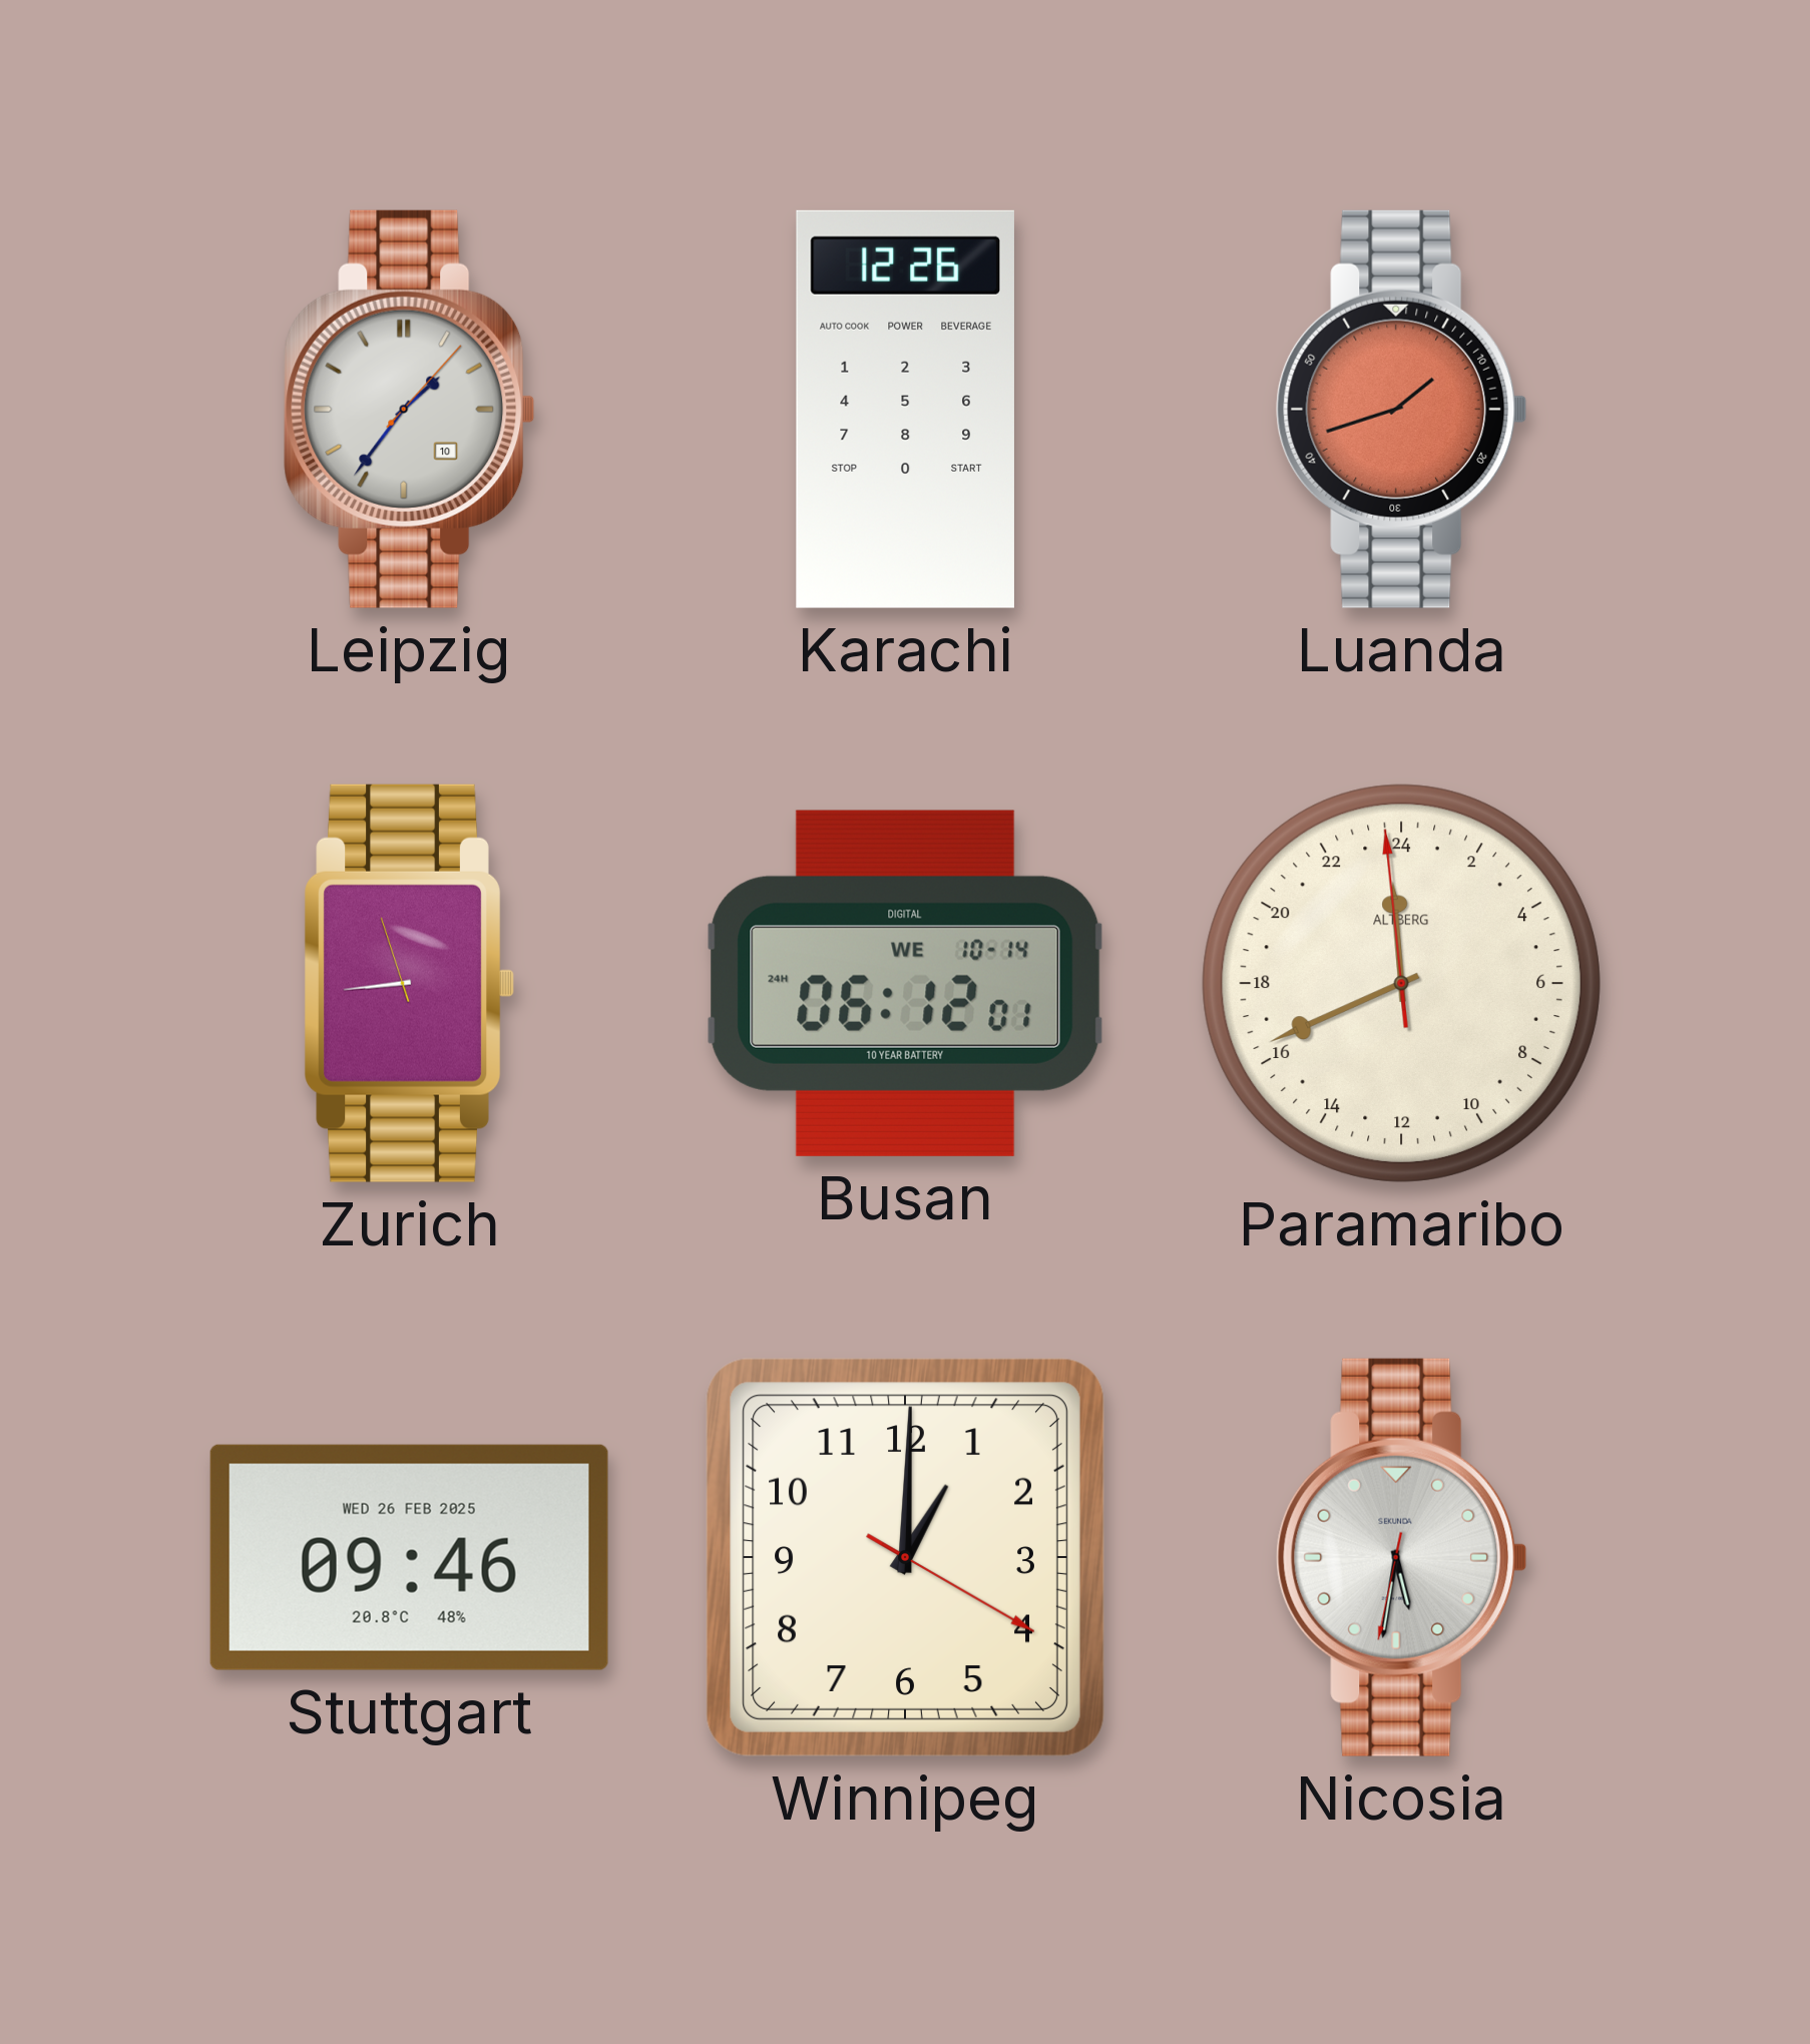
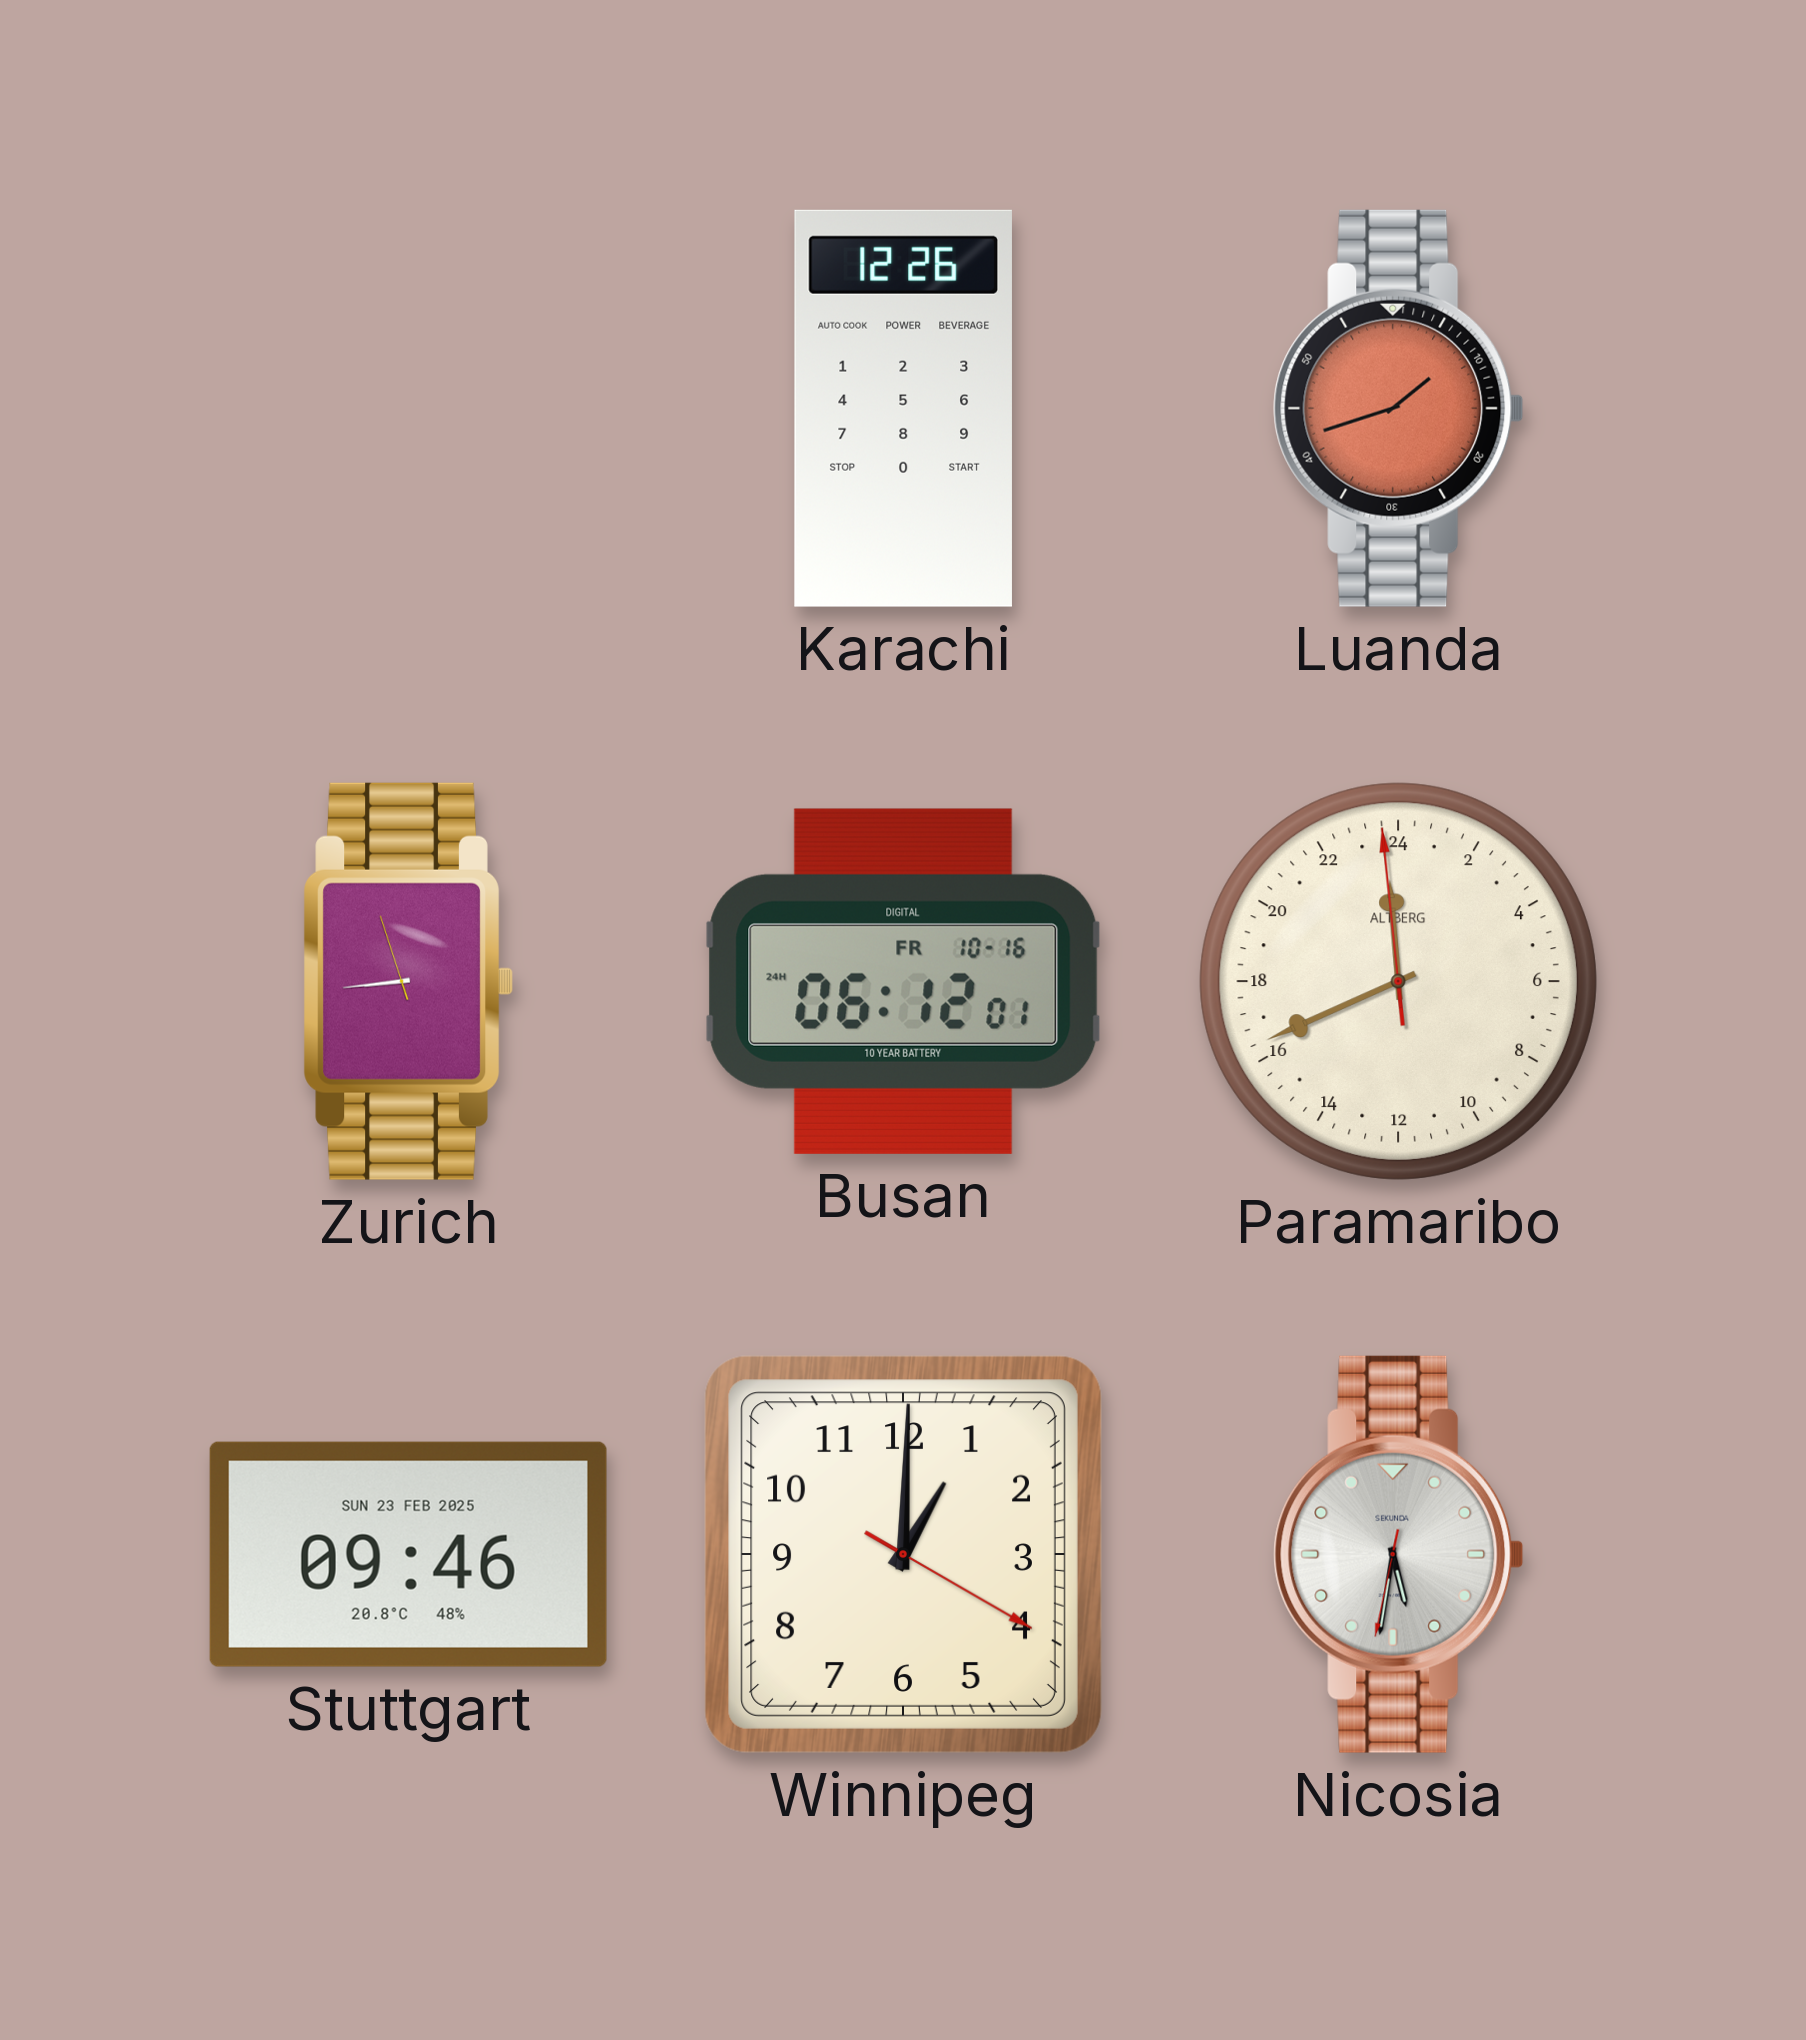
Leipzig: 1:36 -> none
Busan date: WE 10-14 -> FR 10-16
Stuttgart date: WED 26 FEB 2025 -> SUN 23 FEB 2025
